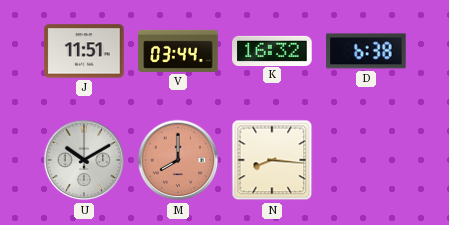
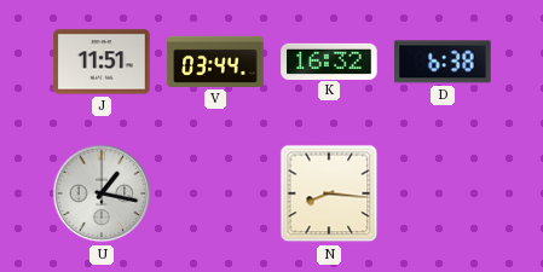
U: 10:10 -> 1:17
M: 8:00 -> none
